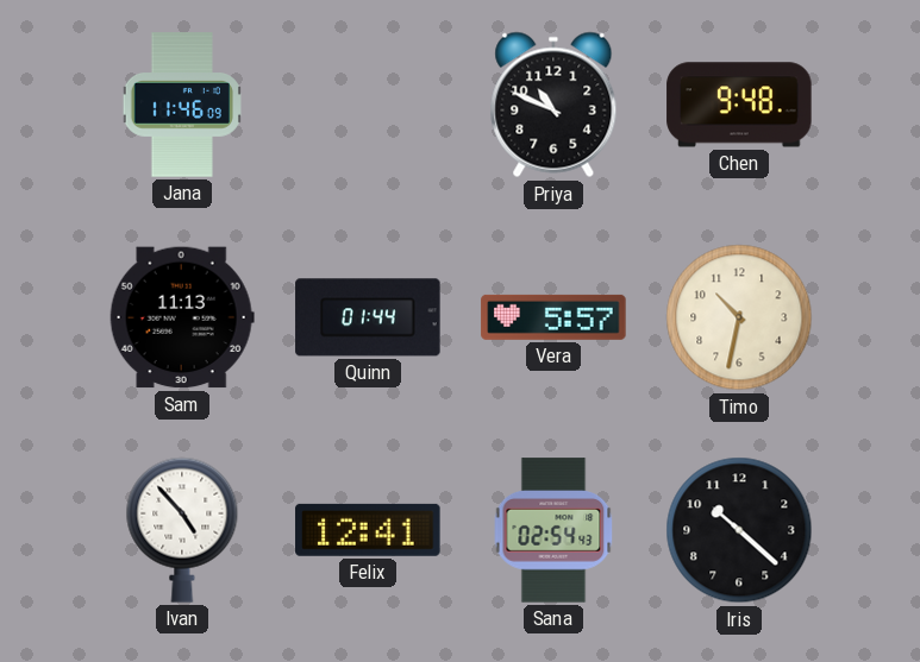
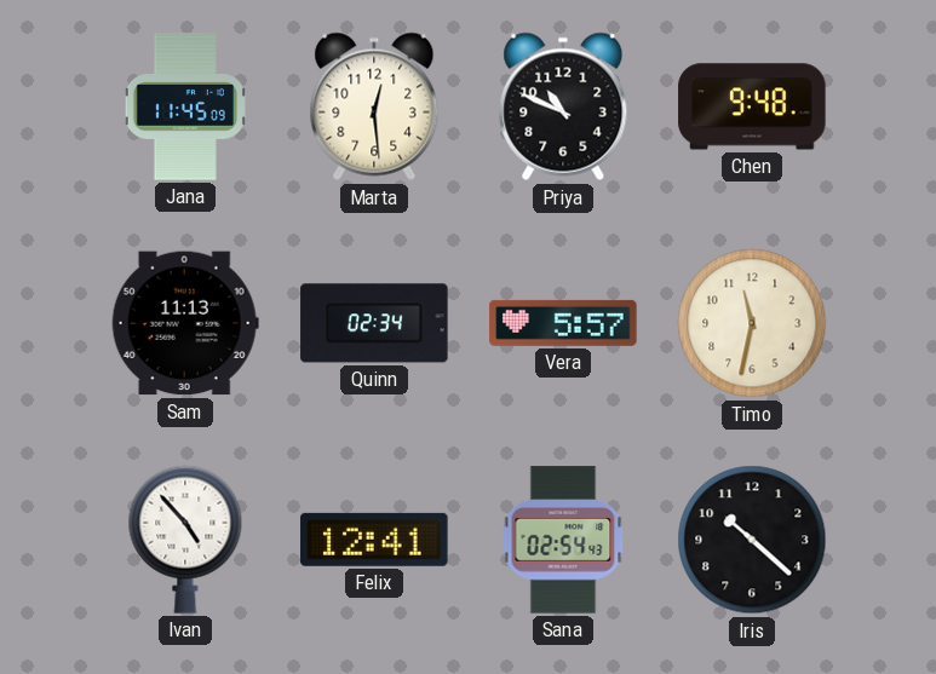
Jana: 11:46 -> 11:45
Marta: none -> 12:29
Quinn: 01:44 -> 02:34
Timo: 10:32 -> 11:32
